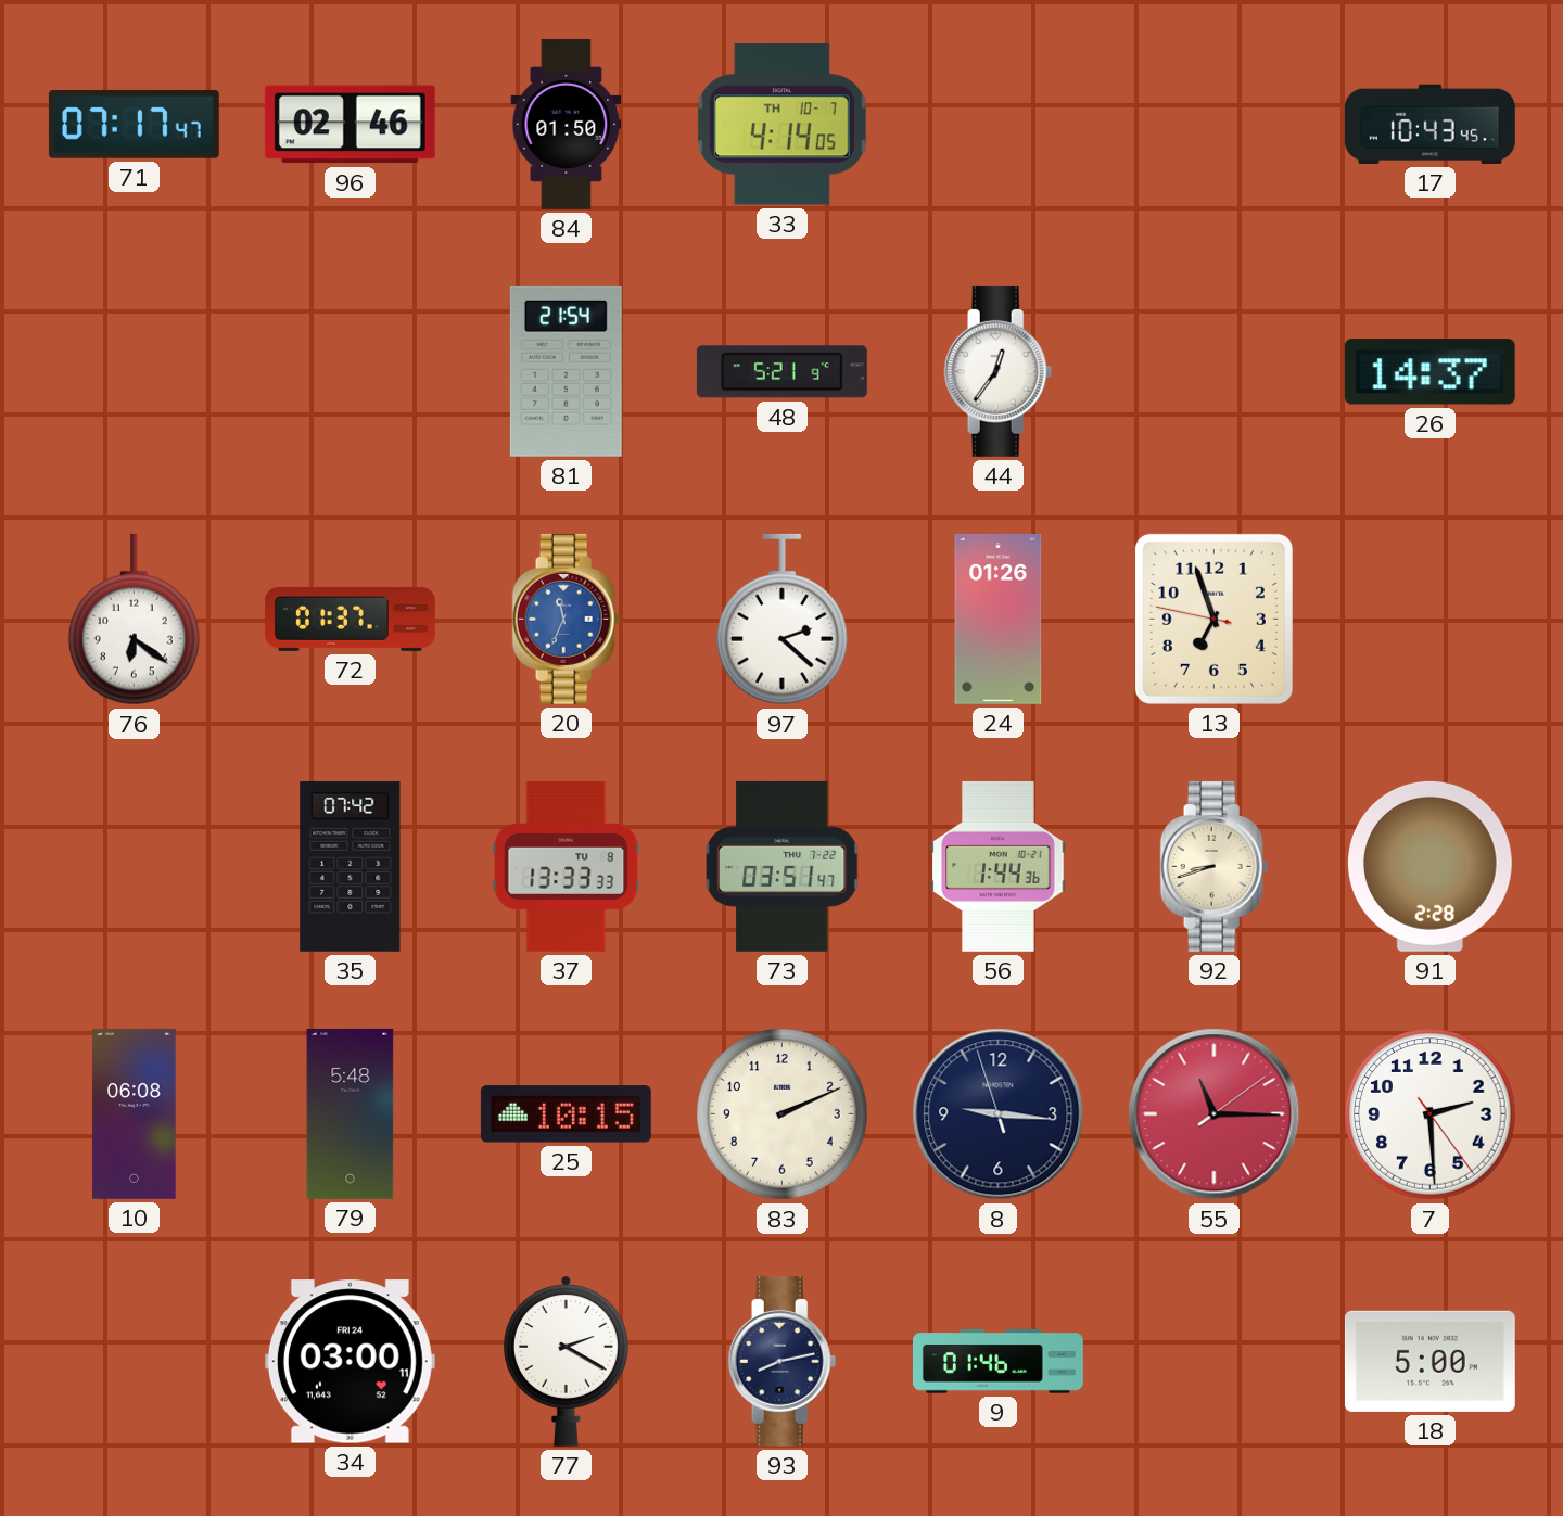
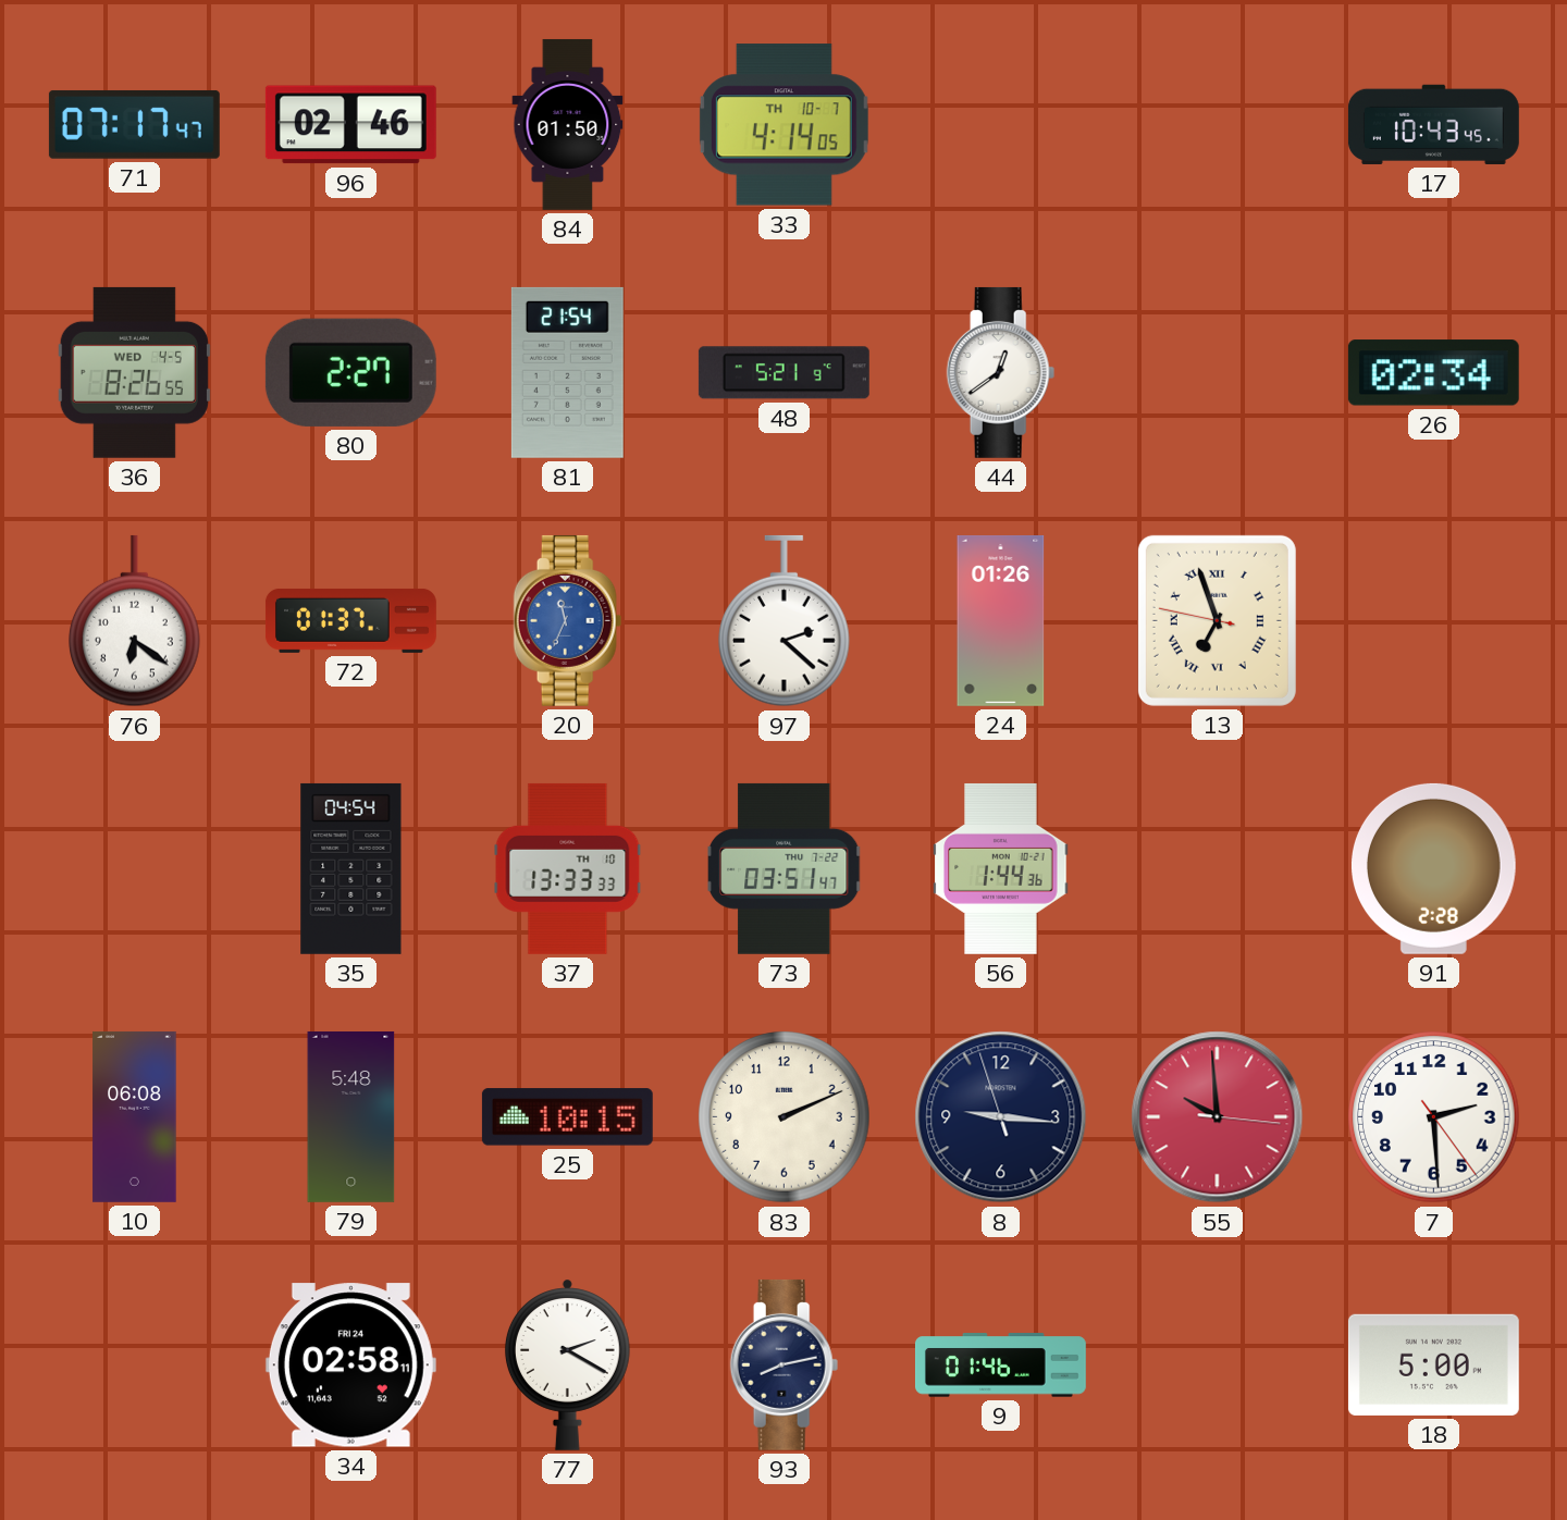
36: none -> 8:26
80: none -> 2:27
44: 12:36 -> 12:39
26: 14:37 -> 02:34
13 numerals: Arabic -> Roman
35: 07:42 -> 04:54
37 date: TU 8 -> TH 10
92: 8:42 -> none
55: 11:15 -> 9:59
34: 03:00 -> 02:58
